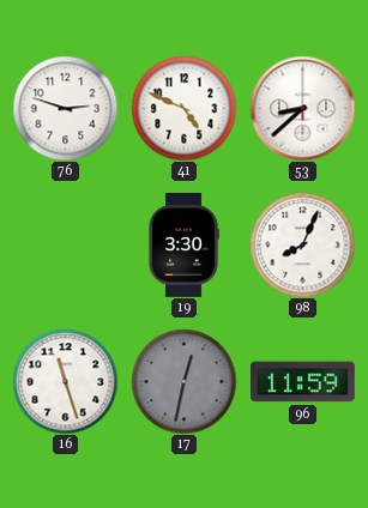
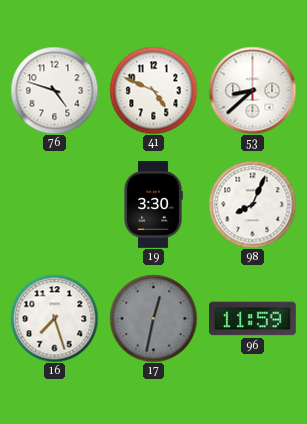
76: 2:48 -> 4:48
16: 11:27 -> 7:27
